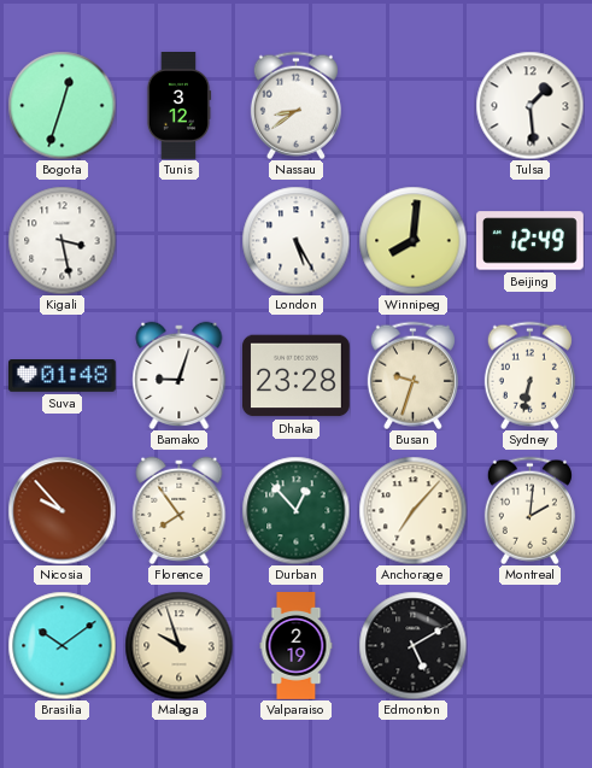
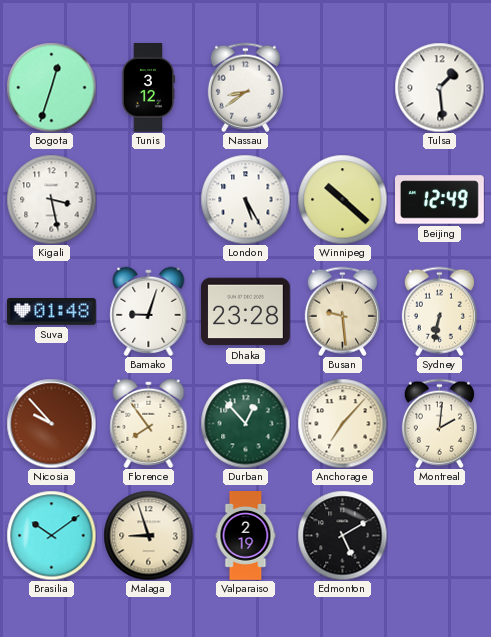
Winnipeg: 8:01 -> 10:22
Busan: 9:33 -> 9:29
Malaga: 9:57 -> 8:57
